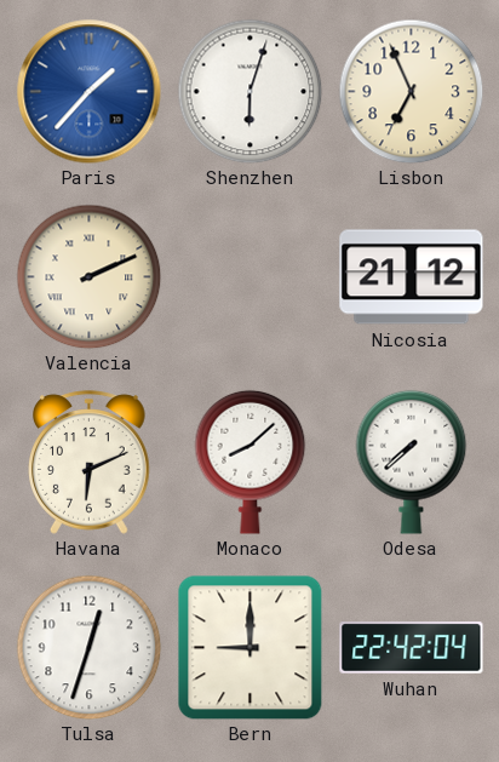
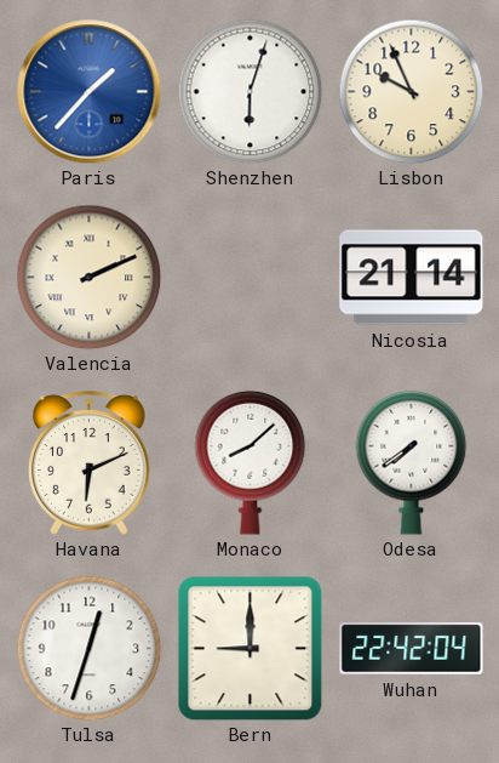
Lisbon: 6:56 -> 9:56
Nicosia: 21:12 -> 21:14
Odesa: 7:38 -> 7:39
